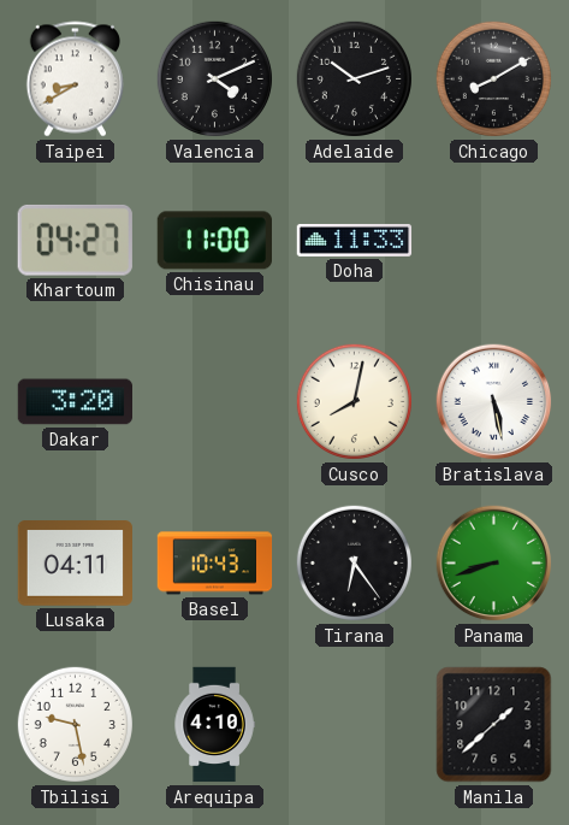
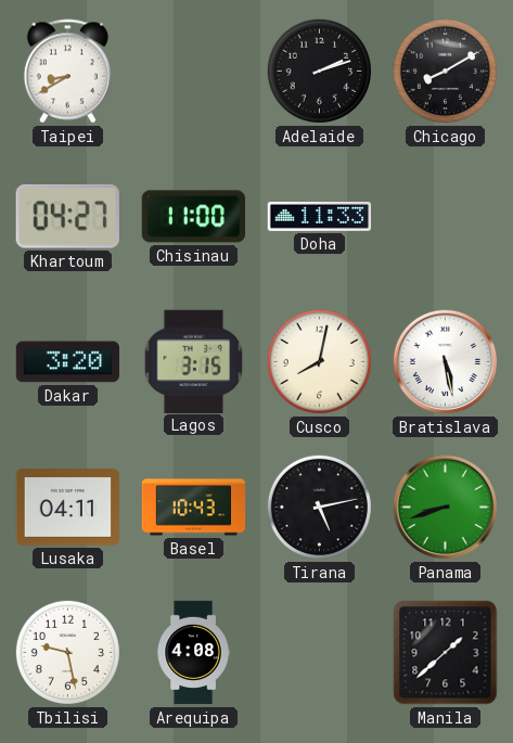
Valencia: 4:11 -> none
Adelaide: 10:12 -> 2:12
Lagos: none -> 3:15
Tirana: 6:24 -> 5:13
Arequipa: 4:10 -> 4:08
